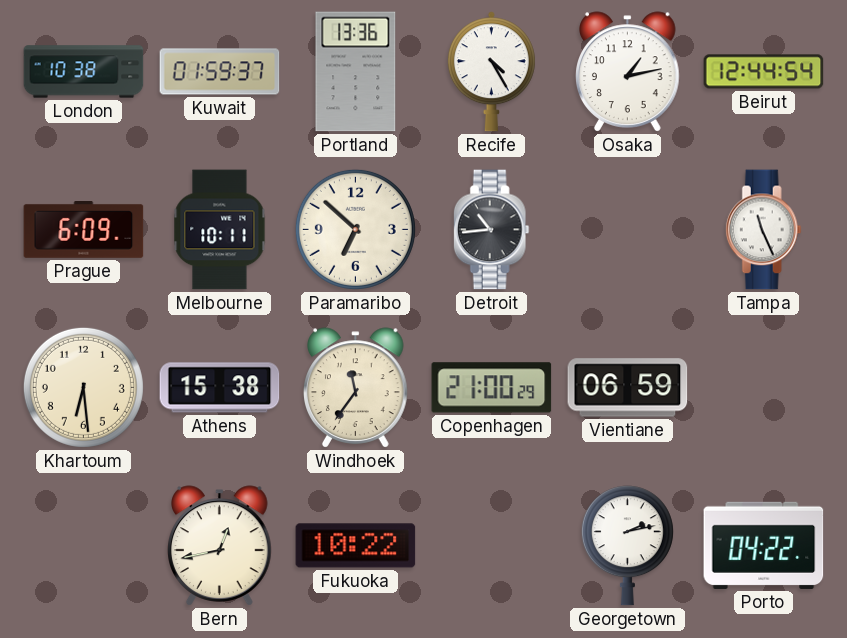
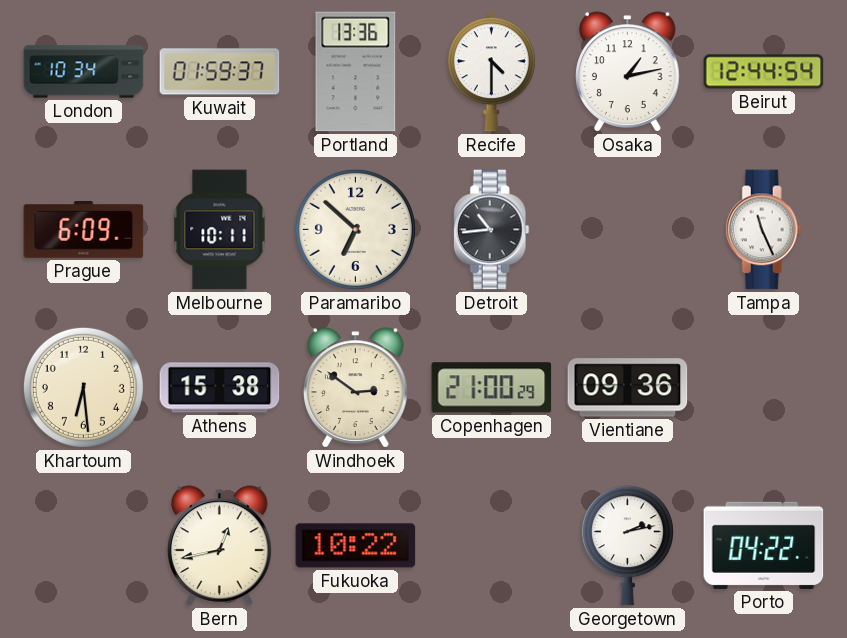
London: 10:38 -> 10:34
Recife: 4:25 -> 4:30
Windhoek: 11:36 -> 2:51
Vientiane: 06:59 -> 09:36
